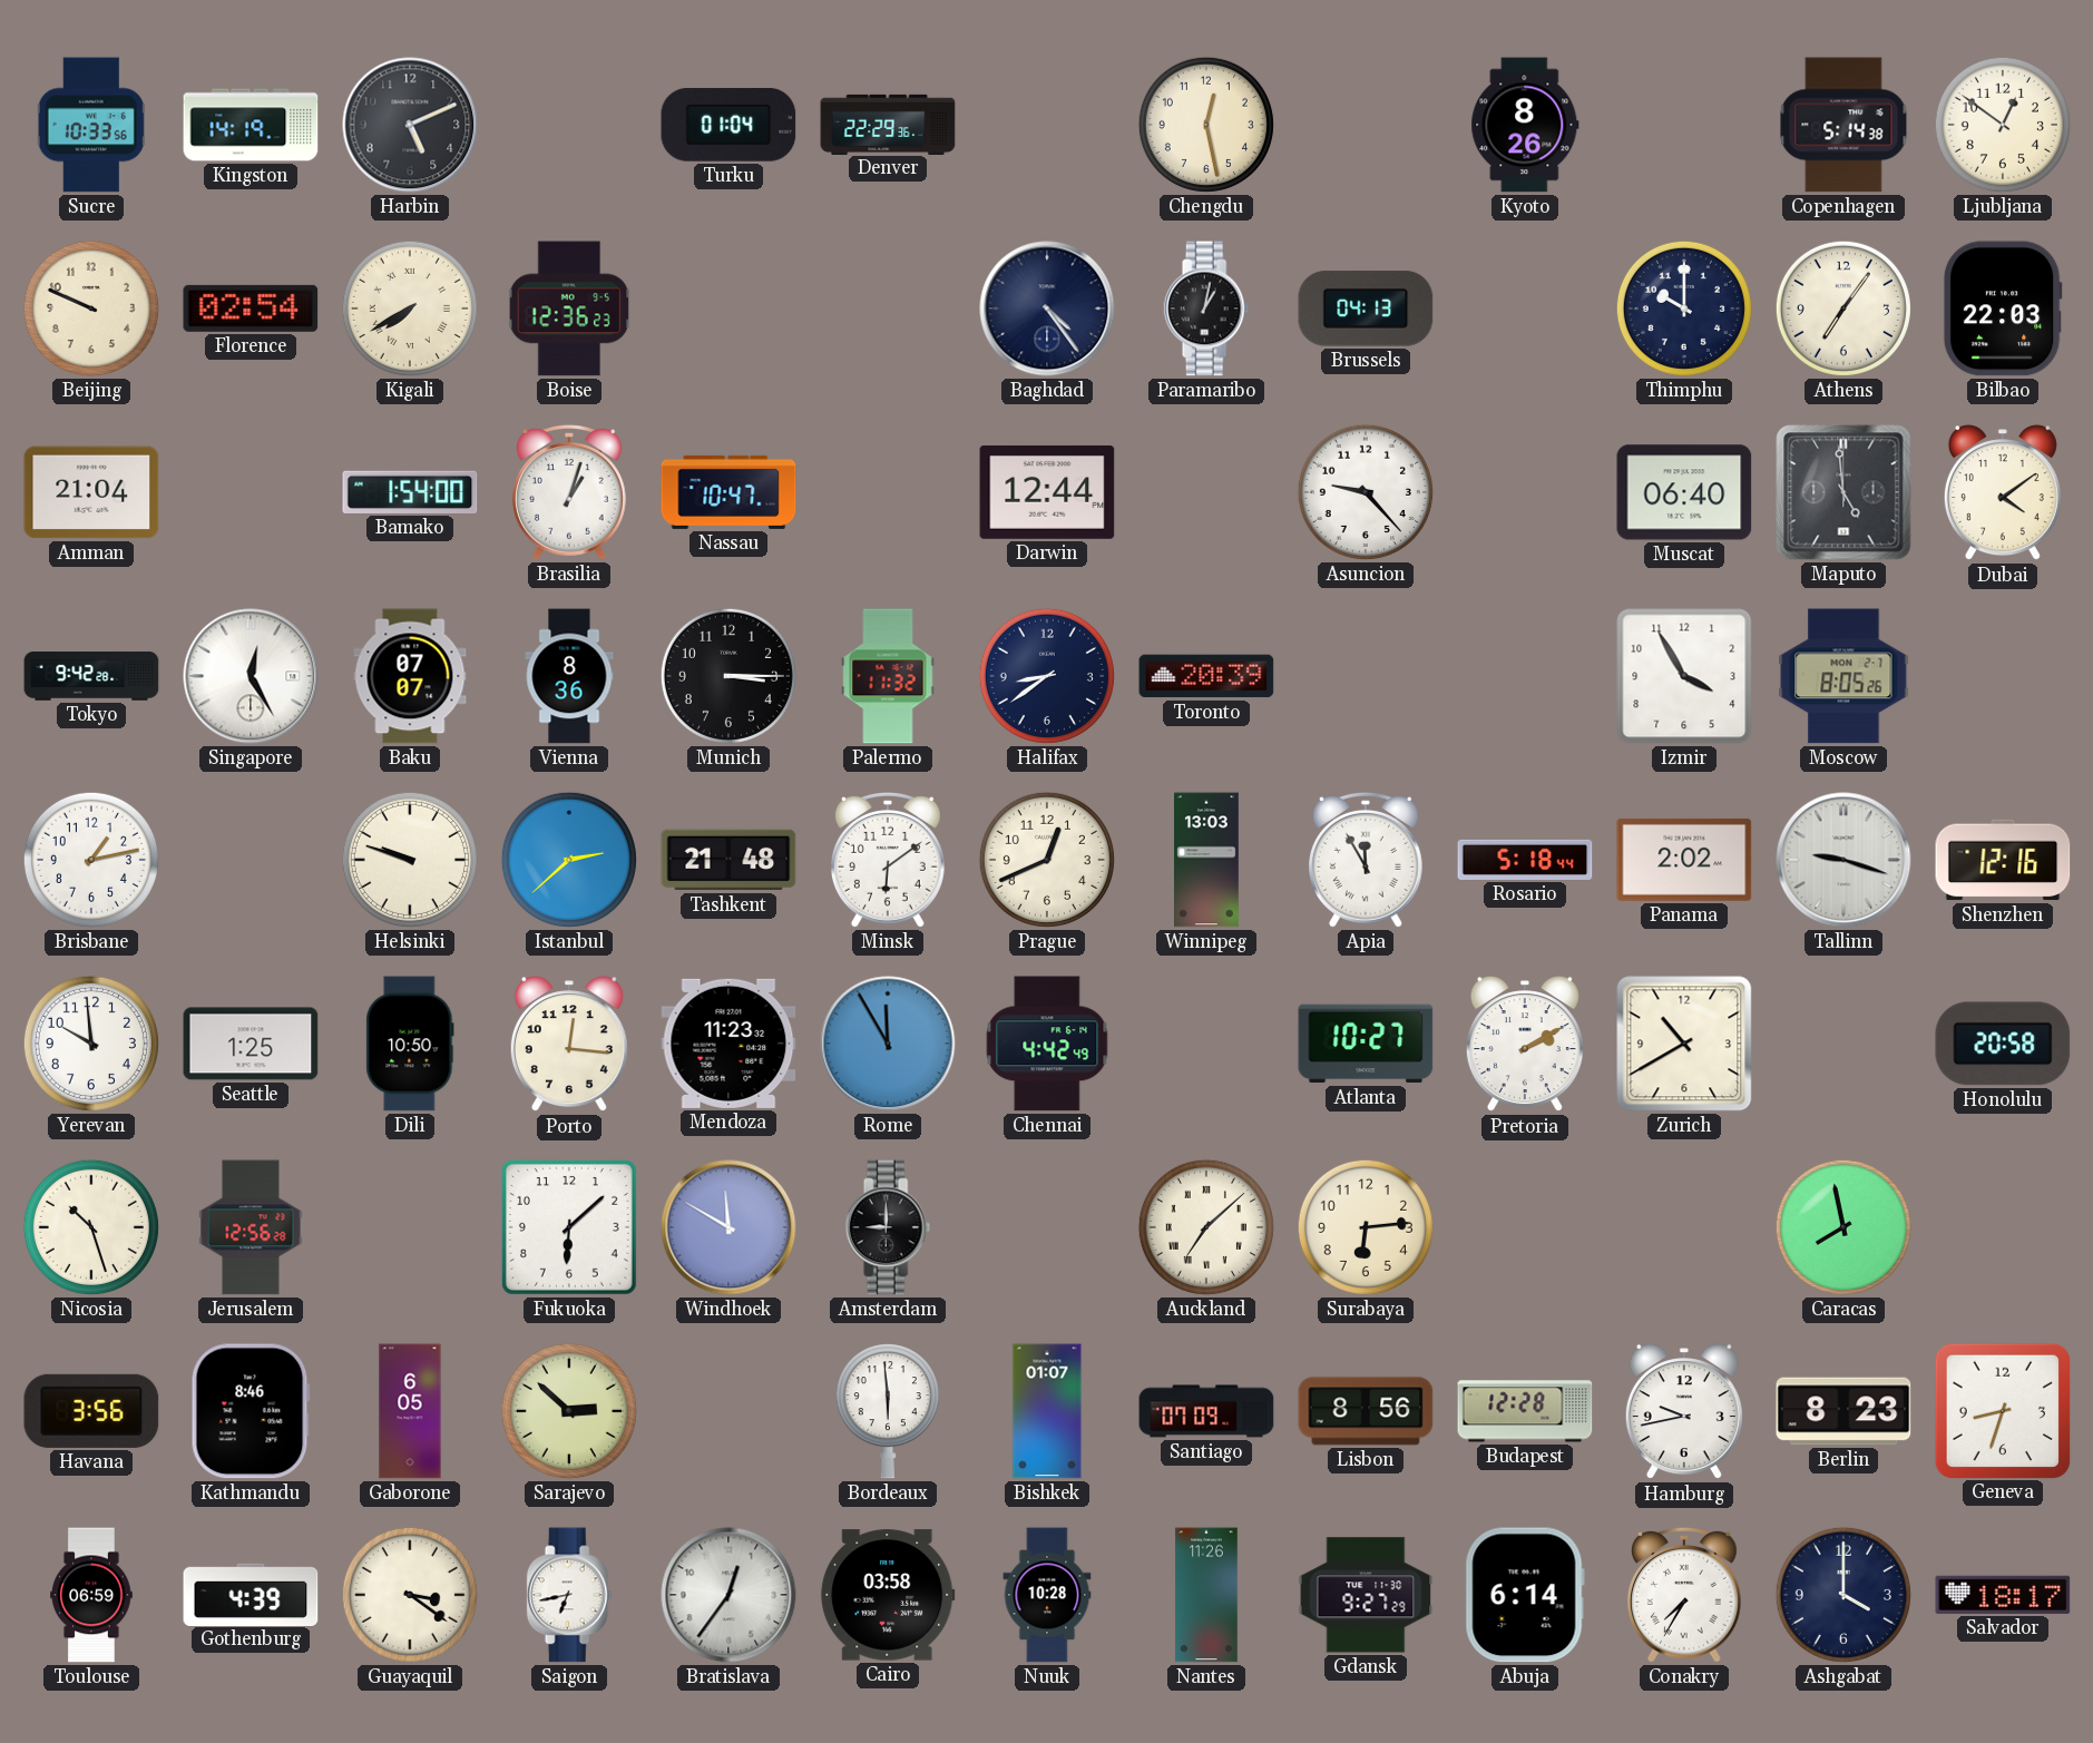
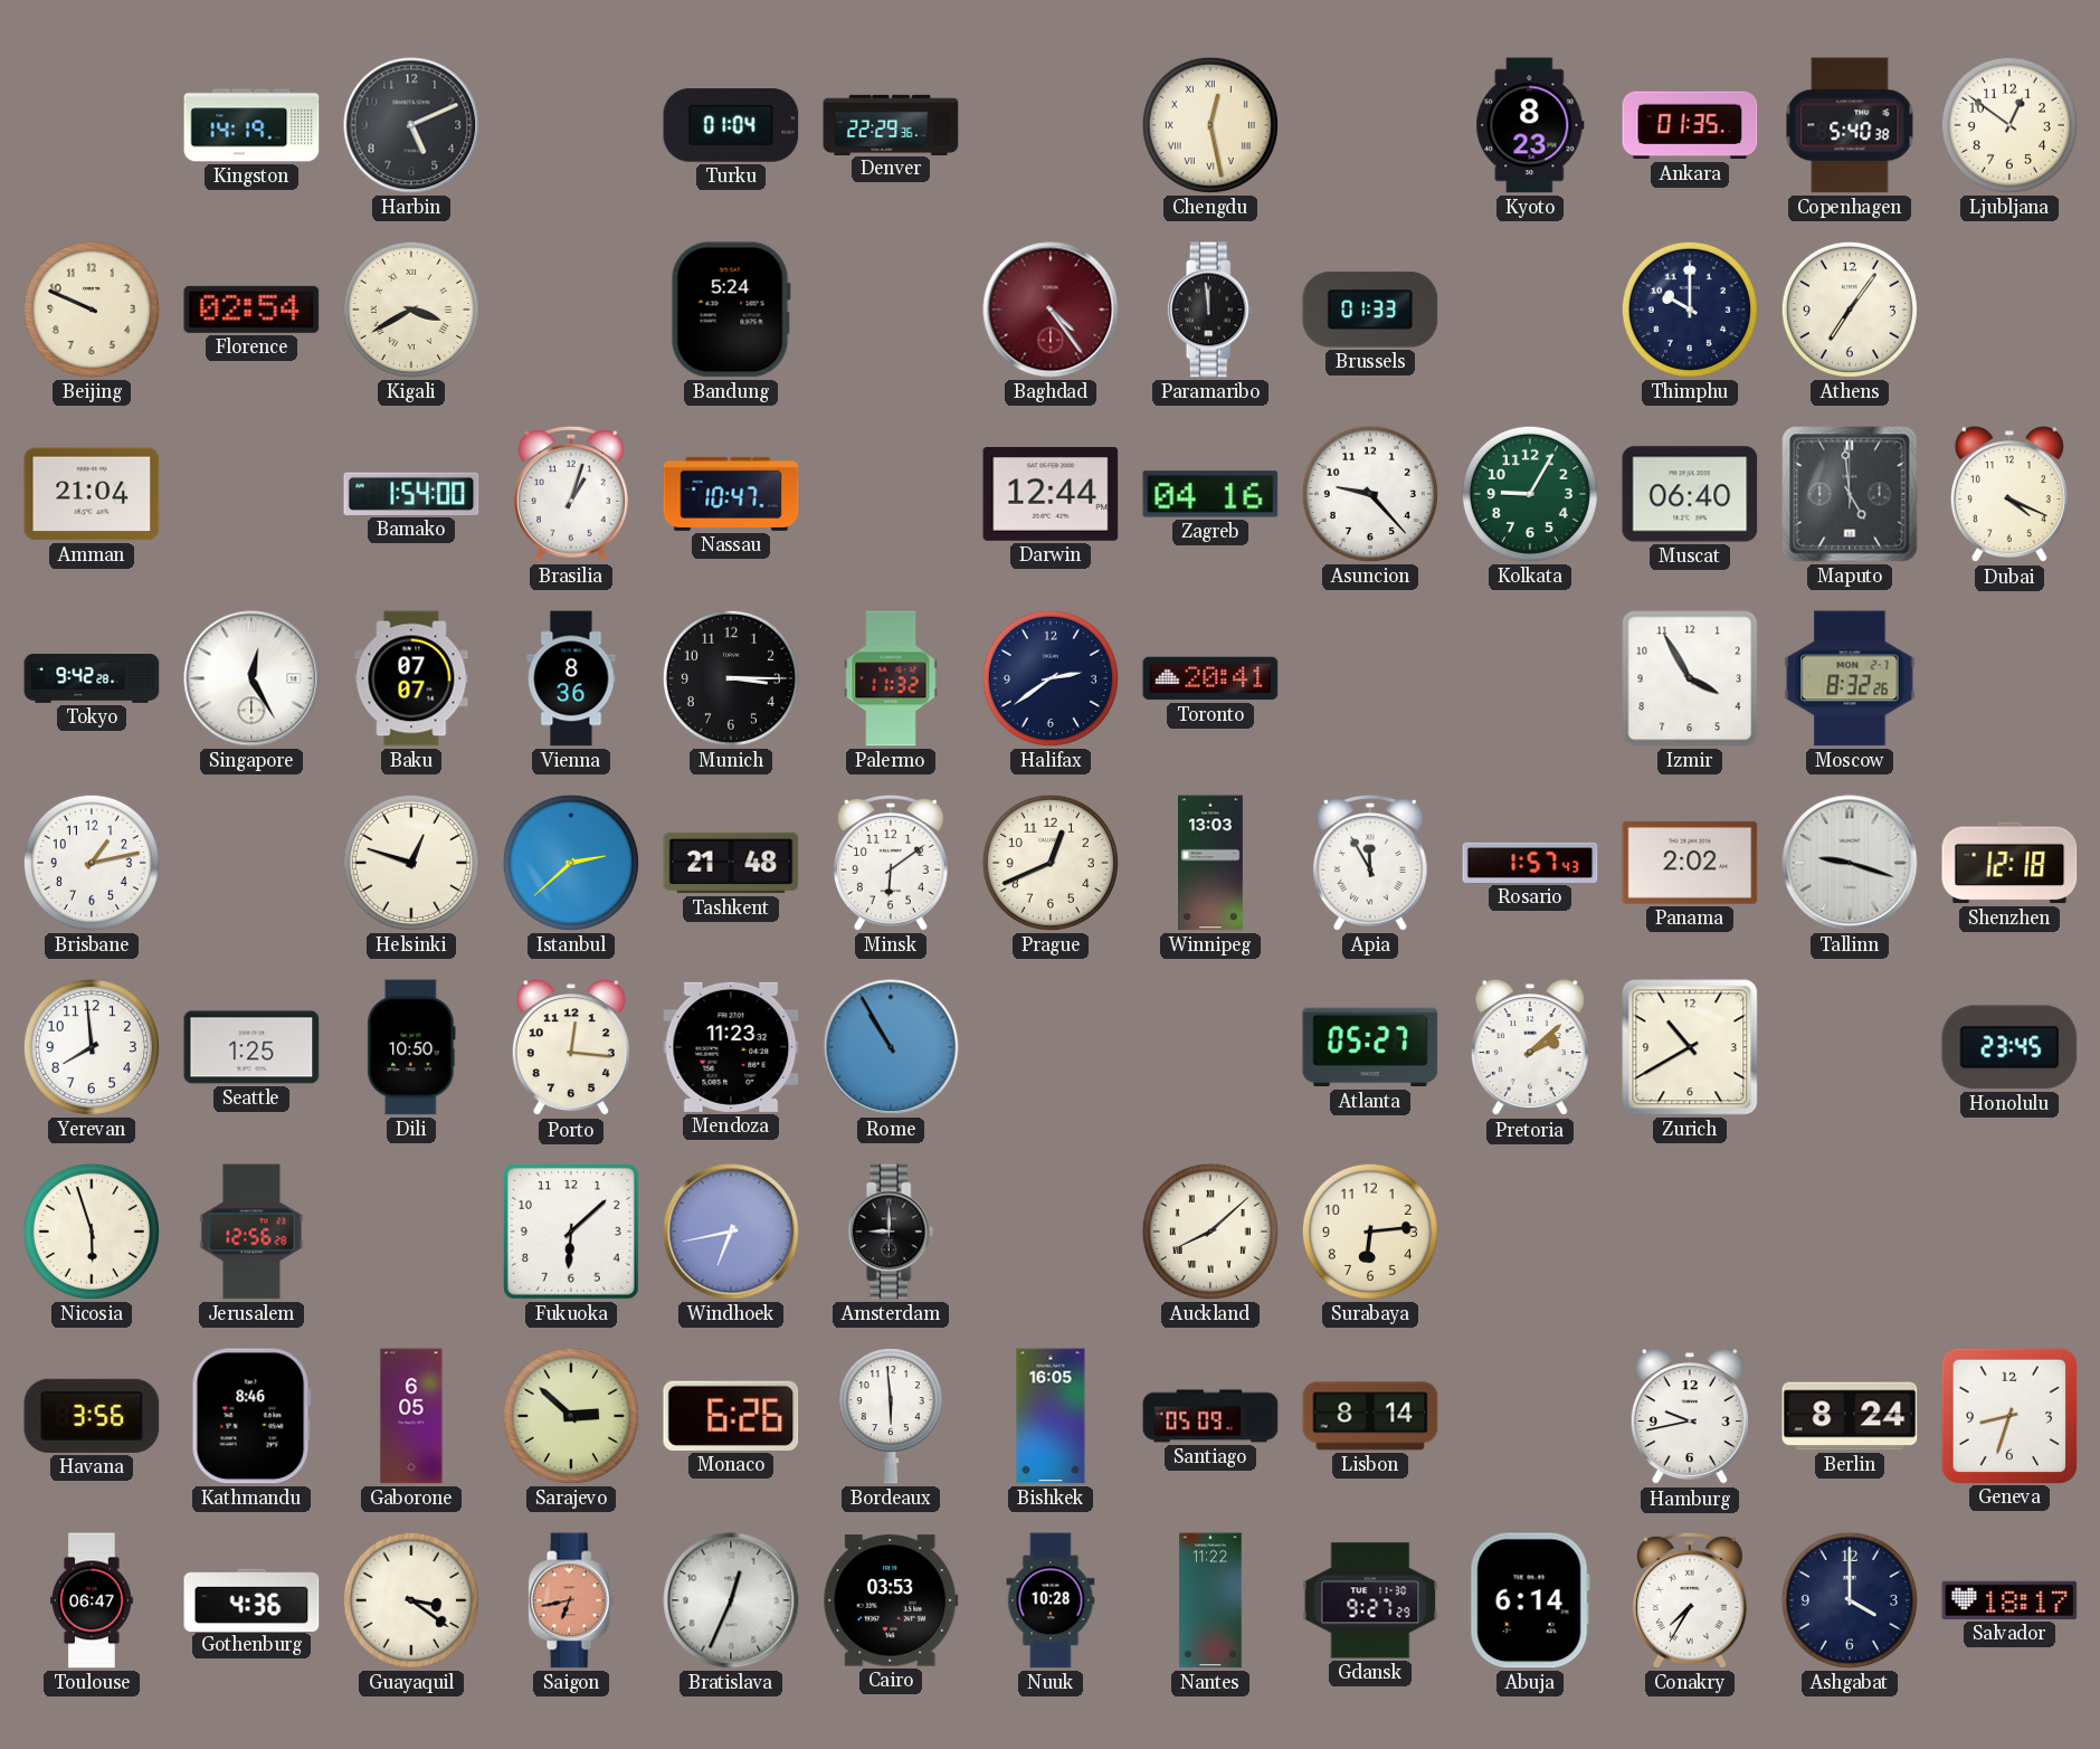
Sucre: 10:33 -> none
Chengdu numerals: Arabic -> Roman
Kyoto: 8:26 -> 8:23
Ankara: none -> 01:35
Copenhagen: 5:14 -> 5:40
Kigali: 7:40 -> 3:40
Boise: 12:36 -> none
Bandung: none -> 5:24
Baghdad dial: navy -> burgundy
Paramaribo: 1:02 -> 11:59
Brussels: 04:13 -> 01:33
Bilbao: 22:03 -> none
Zagreb: none -> 04:16
Kolkata: none -> 9:05
Dubai: 4:09 -> 4:19
Halifax: 8:39 -> 2:39
Toronto: 20:39 -> 20:41
Moscow: 8:05 -> 8:32
Helsinki: 9:48 -> 12:48
Rosario: 5:18 -> 1:57
Shenzhen: 12:16 -> 12:18
Yerevan: 9:59 -> 7:59
Rome: 11:55 -> 10:55
Chennai: 4:42 -> none
Atlanta: 10:27 -> 05:27
Pretoria: 2:10 -> 2:08
Honolulu: 20:58 -> 23:45
Nicosia: 10:27 -> 5:57
Windhoek: 11:50 -> 6:43
Auckland: 7:08 -> 8:08
Caracas: 7:58 -> none
Monaco: none -> 6:26
Bishkek: 01:07 -> 16:05
Santiago: 07:09 -> 05:09
Lisbon: 8:56 -> 8:14
Budapest: 12:28 -> none
Berlin: 8:23 -> 8:24
Toulouse: 06:59 -> 06:47
Gothenburg: 4:39 -> 4:36
Saigon dial: white -> salmon
Bratislava: 12:36 -> 12:34
Cairo: 03:58 -> 03:53
Nantes: 11:26 -> 11:22
